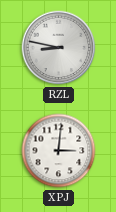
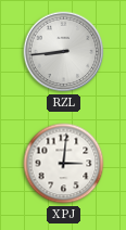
RZL: 8:47 -> 8:44
